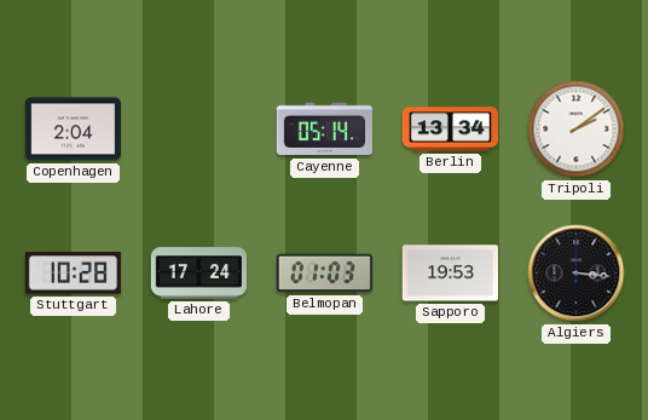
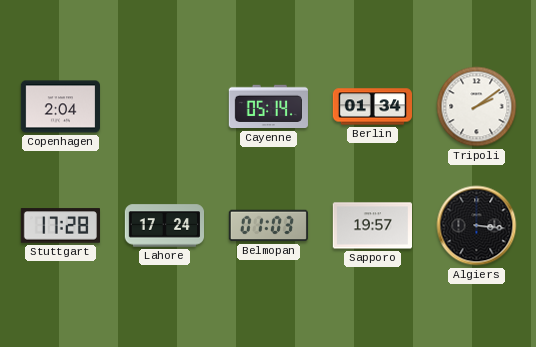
Berlin: 13:34 -> 01:34
Stuttgart: 10:28 -> 17:28
Sapporo: 19:53 -> 19:57
